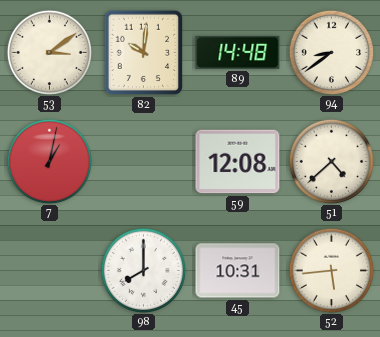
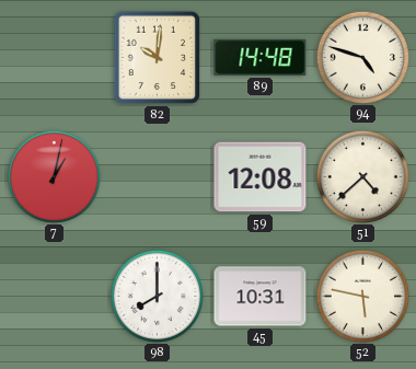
53: 3:09 -> none
94: 8:39 -> 4:48
52: 5:44 -> 5:47
